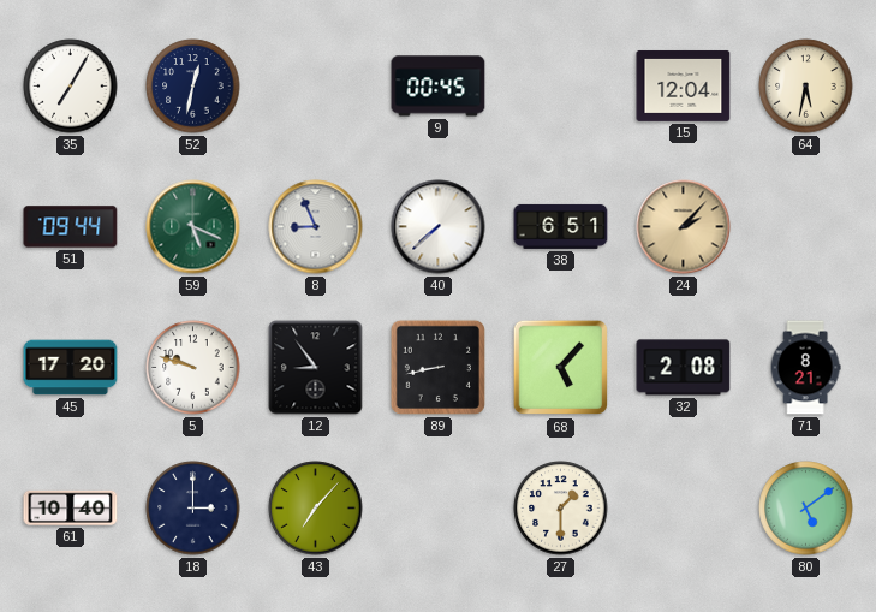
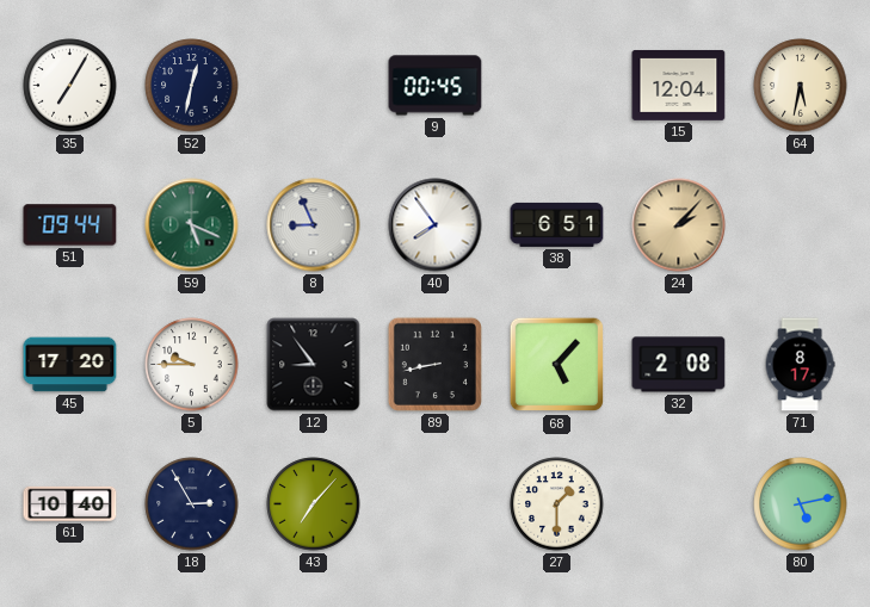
40: 7:38 -> 7:54
5: 9:48 -> 9:45
71: 8:21 -> 8:17
18: 3:00 -> 2:55
80: 5:09 -> 5:13
